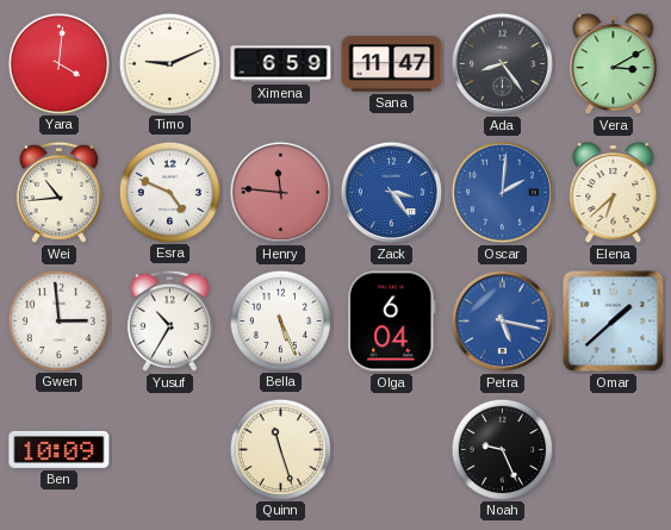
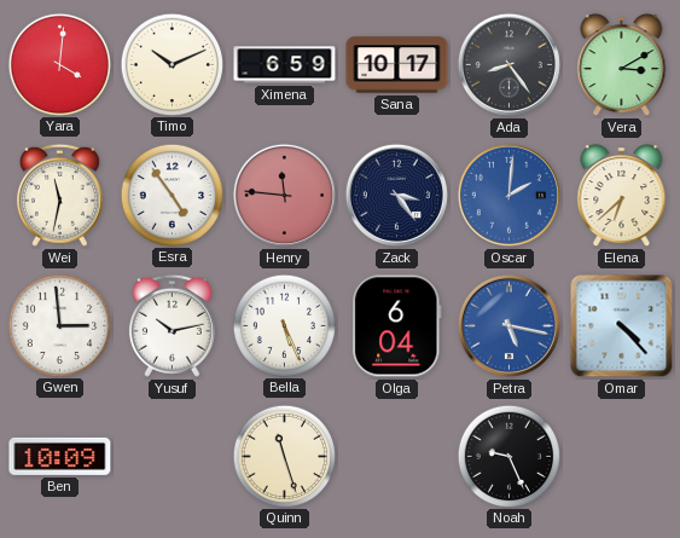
Timo: 9:11 -> 10:11
Sana: 11:47 -> 10:17
Wei: 10:44 -> 11:32
Esra: 4:49 -> 4:54
Zack dial: blue -> navy
Yusuf: 10:35 -> 10:13
Omar: 1:38 -> 4:23
